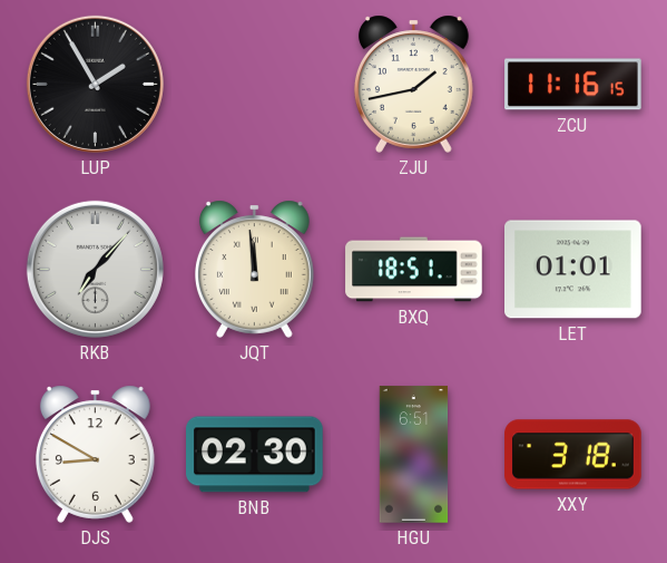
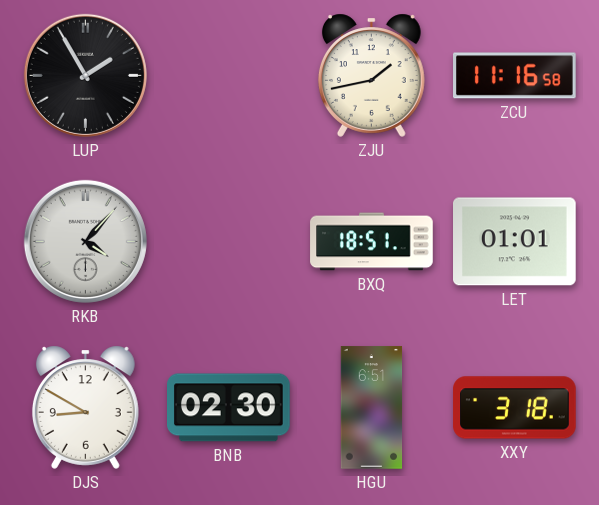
ZCU: 11:16:15 -> 11:16:58
RKB: 7:07 -> 4:07
JQT: 11:59 -> none
